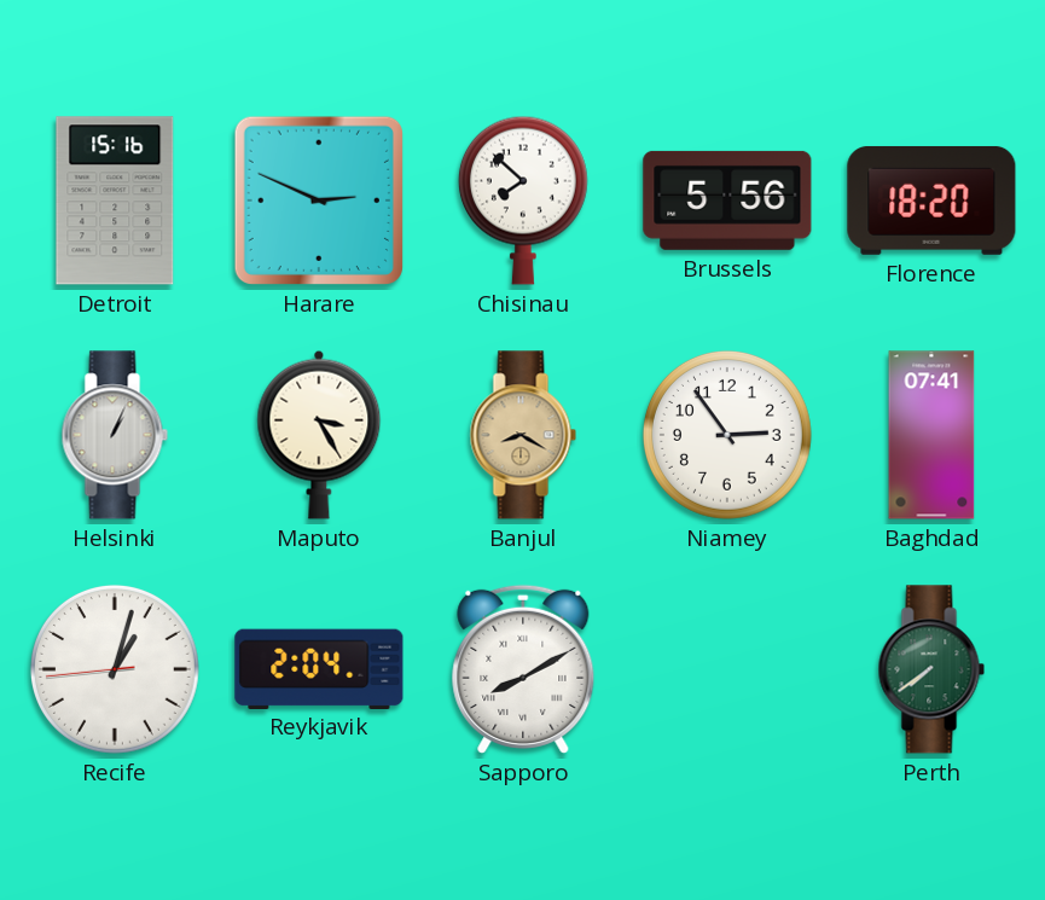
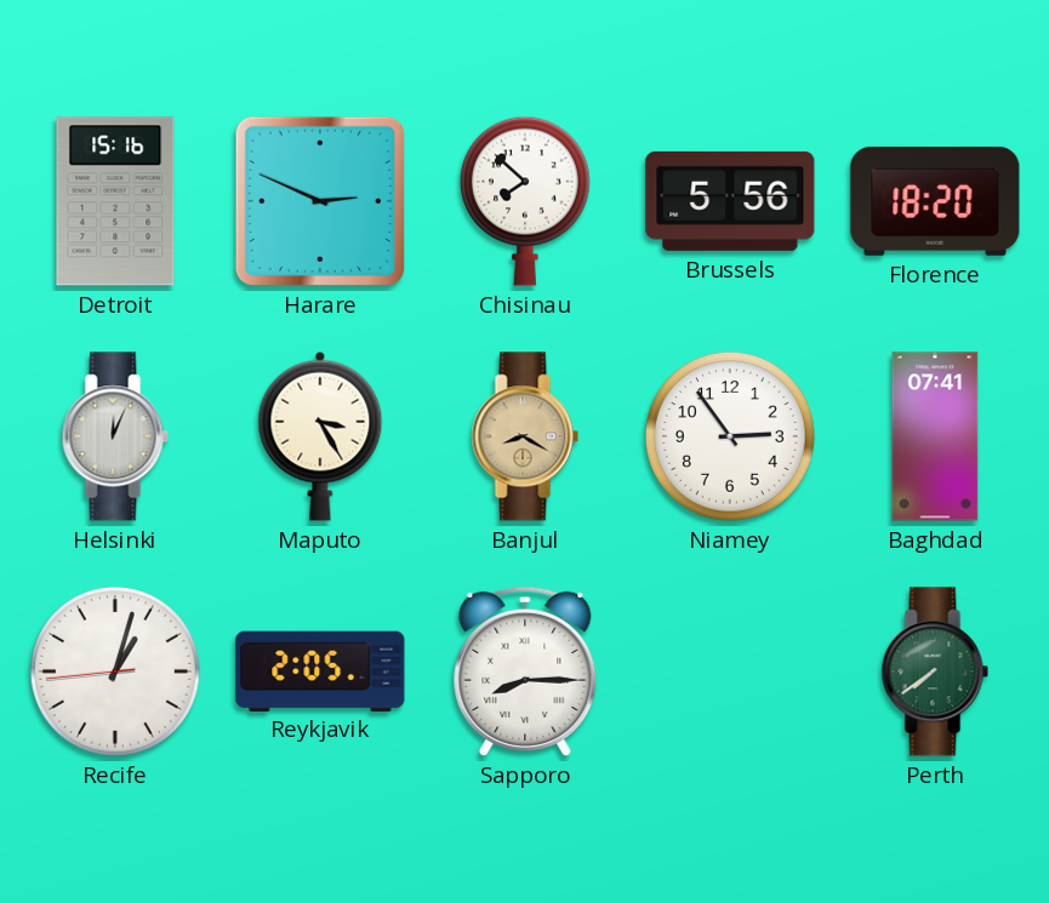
Helsinki: 1:04 -> 12:04
Reykjavik: 2:04 -> 2:05
Sapporo: 8:10 -> 8:15
